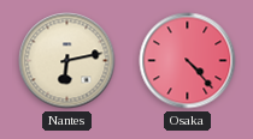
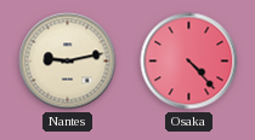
Nantes: 6:13 -> 9:13
